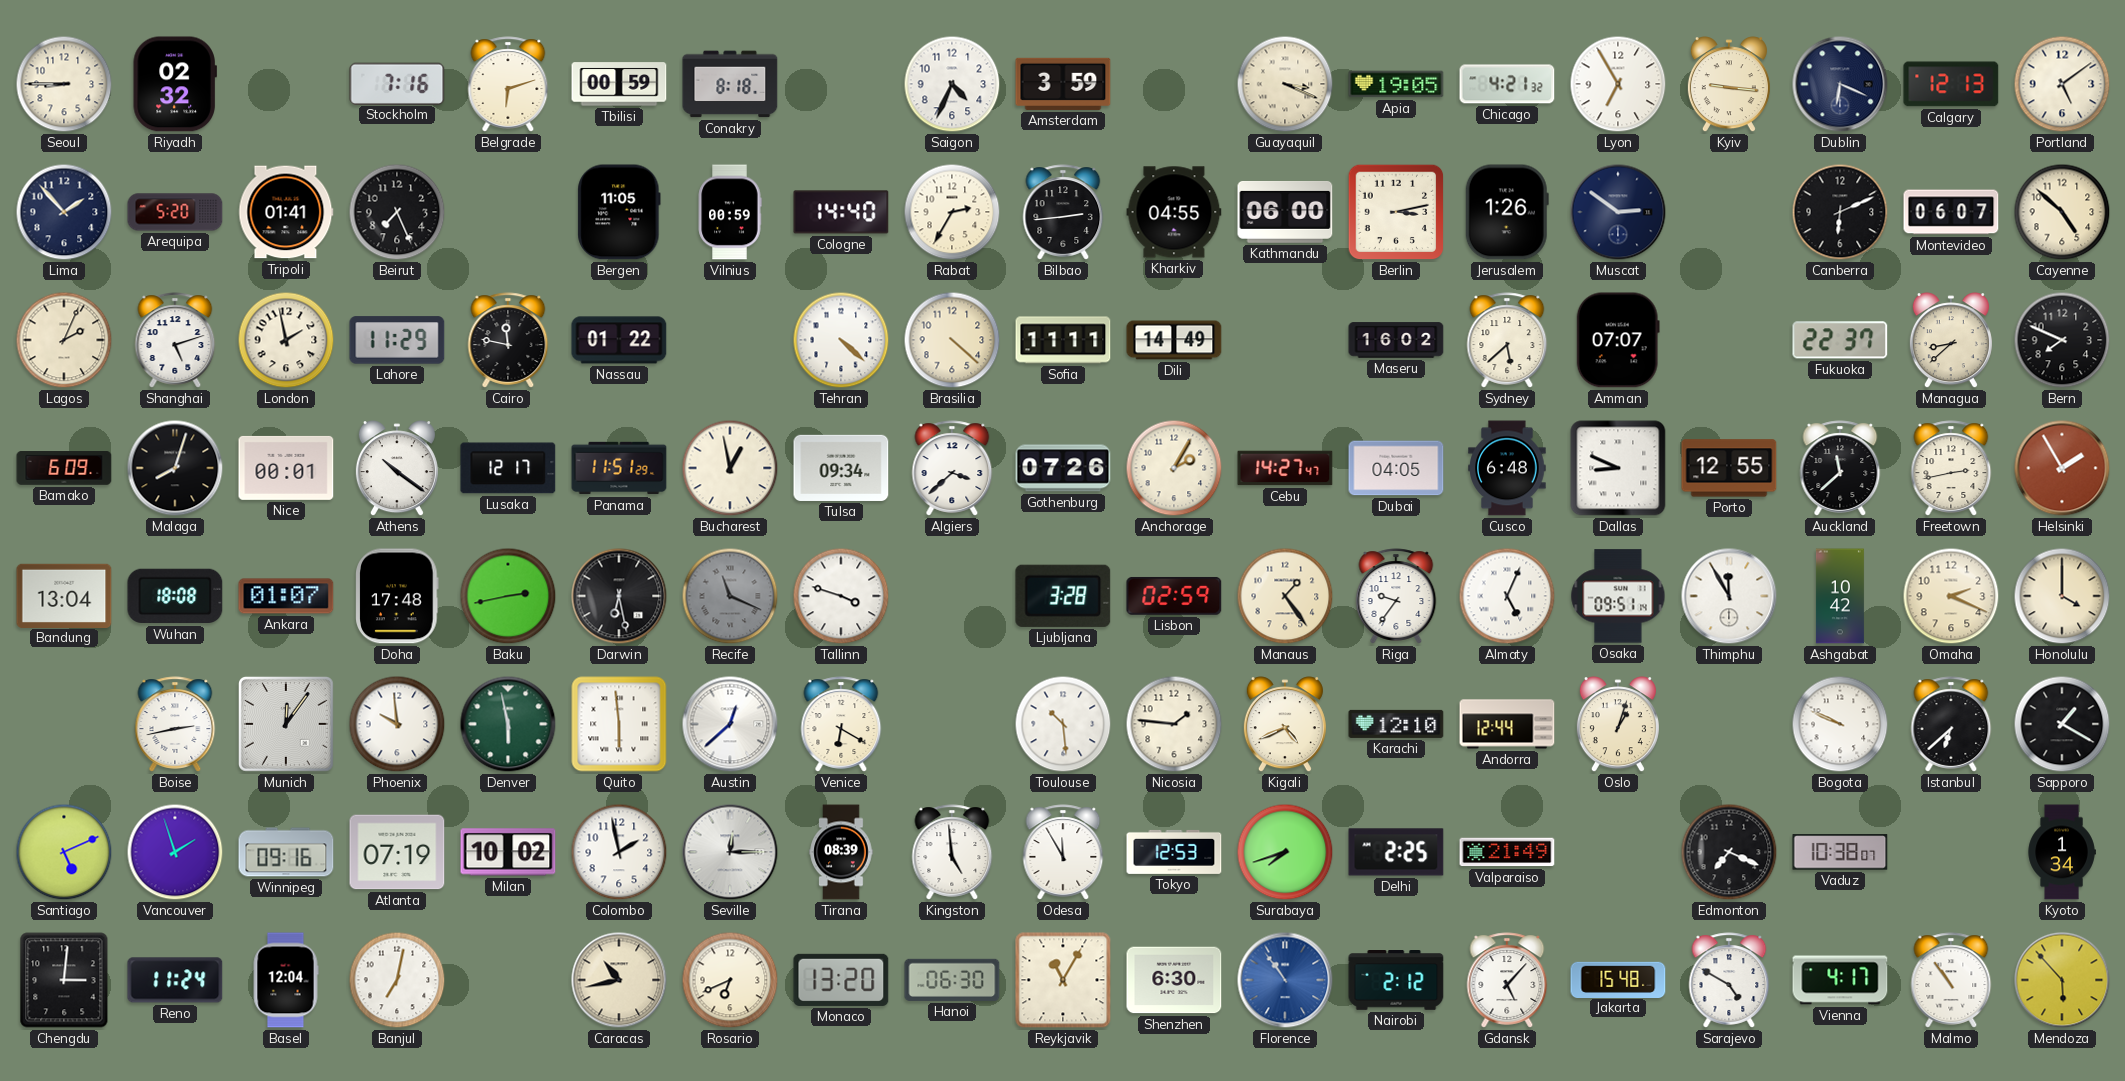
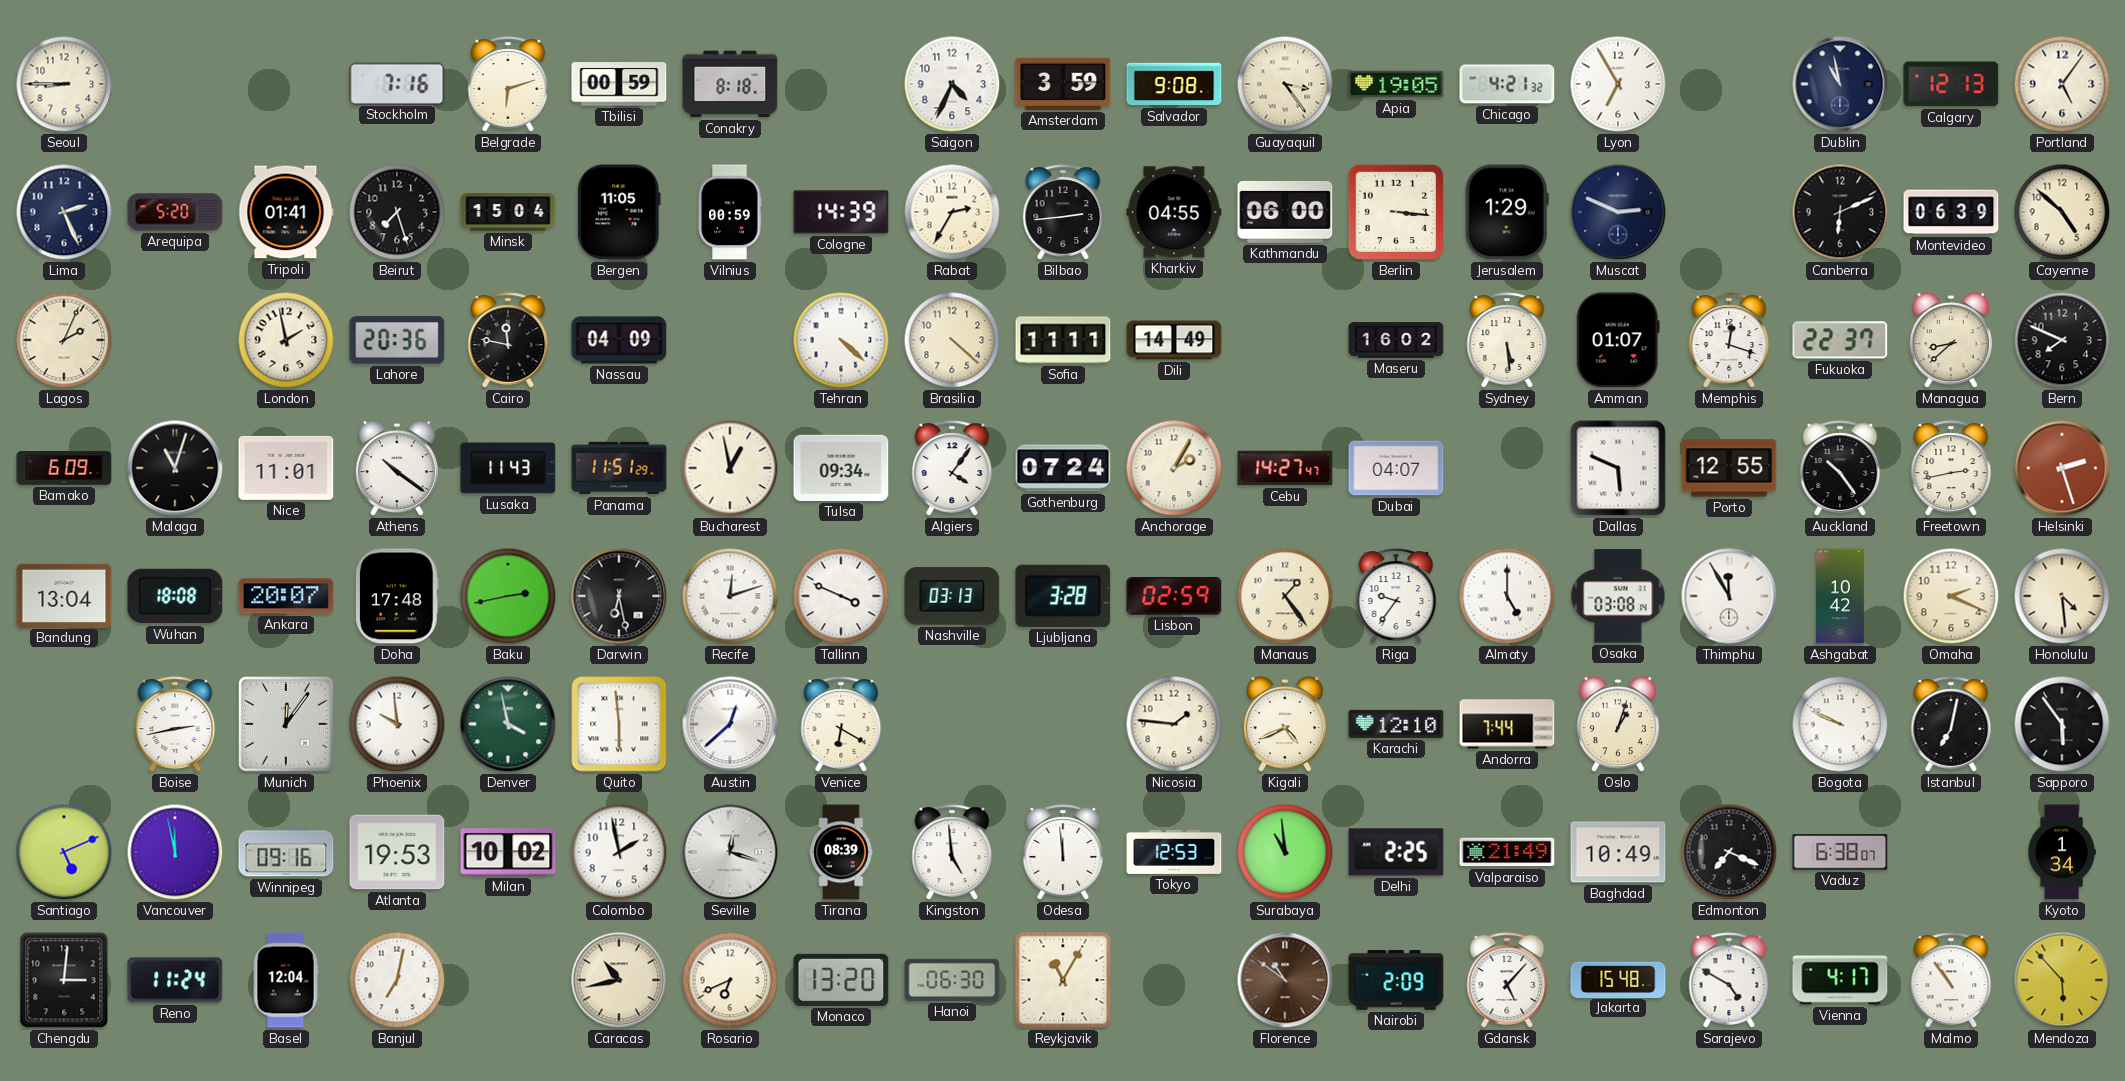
Riyadh: 02:32 -> none
Salvador: none -> 9:08
Guayaquil: 3:19 -> 3:24
Kyiv: 9:16 -> none
Dublin: 6:19 -> 10:58
Portland: 5:09 -> 5:06
Lima: 1:53 -> 2:26
Beirut: 7:26 -> 7:27
Minsk: none -> 15:04
Cologne: 14:40 -> 14:39
Berlin: 3:13 -> 3:16
Jerusalem: 1:26 -> 1:29
Muscat: 2:51 -> 2:49
Montevideo: 06:07 -> 06:39
Shanghai: 5:12 -> none
Lahore: 11:29 -> 20:36
Nassau: 01:22 -> 04:09
Sydney: 5:38 -> 5:29
Amman: 07:07 -> 01:07
Memphis: none -> 12:18
Malaga: 8:03 -> 11:03
Nice: 00:01 -> 11:01
Lusaka: 12:17 -> 11:43
Algiers: 3:38 -> 4:06
Gothenburg: 07:26 -> 07:24
Dubai: 04:05 -> 04:07
Cusco: 6:48 -> none
Dallas: 8:49 -> 5:49
Auckland: 11:38 -> 10:24
Helsinki: 1:55 -> 2:27
Ankara: 01:07 -> 20:07
Recife: 11:19 -> 12:12
Recife dial: grey -> white
Tallinn: 3:48 -> 3:49
Nashville: none -> 03:13
Almaty: 5:04 -> 5:00
Osaka: 09:51 -> 03:08
Honolulu: 4:00 -> 4:29
Denver: 5:58 -> 3:58
Toulouse: 10:29 -> none
Andorra: 12:44 -> 7:44
Istanbul: 6:38 -> 7:02
Sapporo: 1:20 -> 5:54
Vancouver: 1:57 -> 11:58
Atlanta: 07:19 -> 19:53
Seville: 12:15 -> 12:18
Odesa: 11:55 -> 11:59
Surabaya: 7:42 -> 10:59
Baghdad: none -> 10:49
Vaduz: 10:38 -> 6:38
Shenzhen: 6:30 -> none
Florence: 10:54 -> 10:51
Florence dial: blue -> brown
Nairobi: 2:12 -> 2:09
